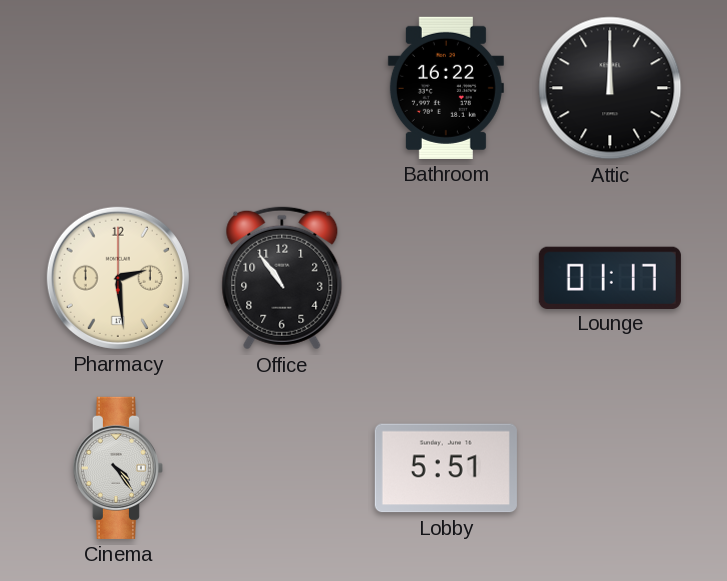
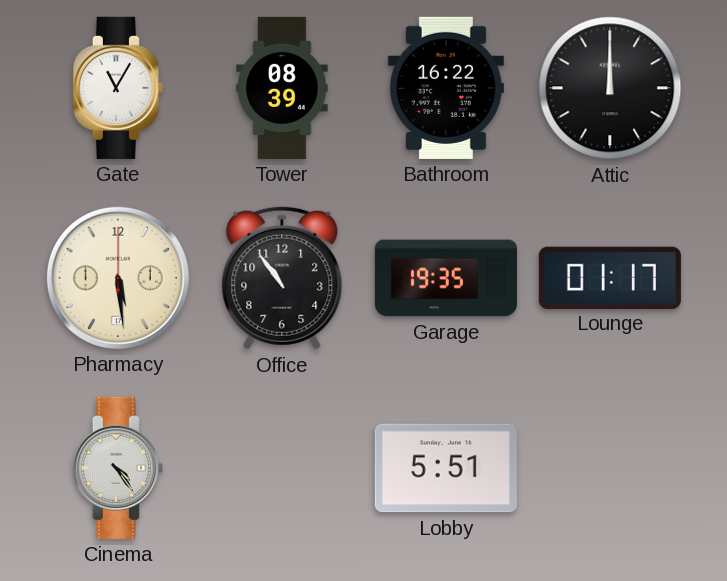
Gate: none -> 11:05
Tower: none -> 08:39
Pharmacy: 2:29 -> 5:29
Garage: none -> 19:35
